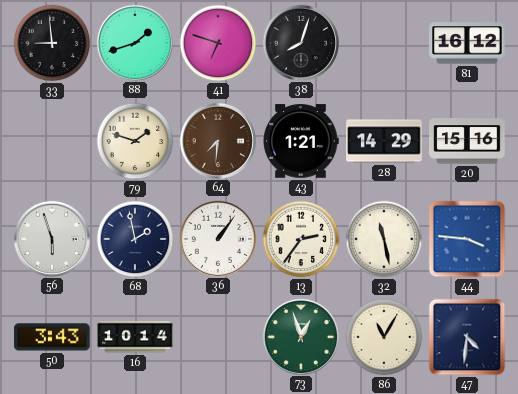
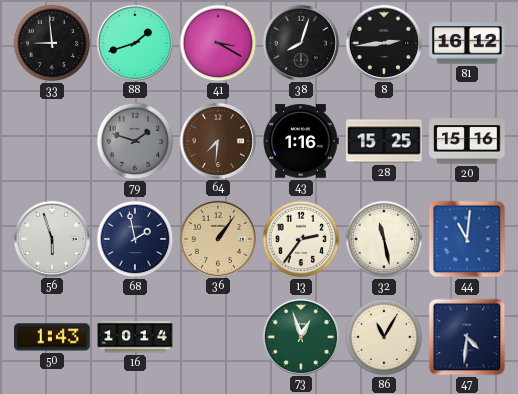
41: 6:48 -> 3:20
8: none -> 2:44
79 dial: cream -> grey
43: 1:21 -> 1:16
28: 14:29 -> 15:25
36 dial: white -> champagne
44: 3:46 -> 11:01
50: 3:43 -> 1:43
